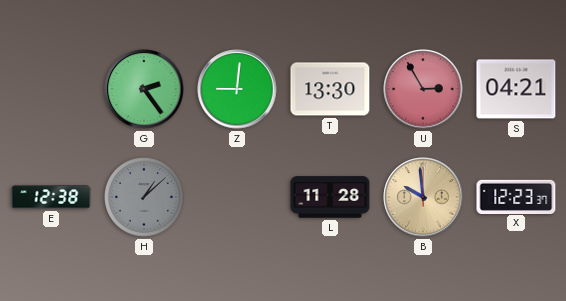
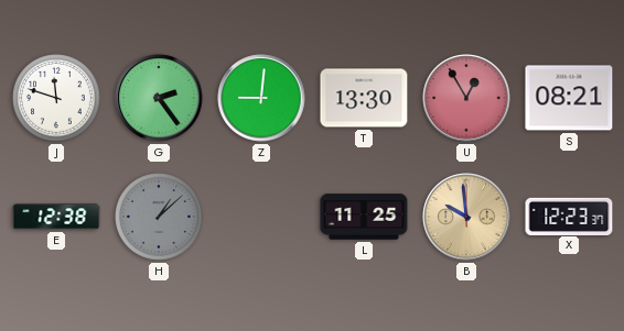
J: none -> 11:48
U: 2:55 -> 12:55
S: 04:21 -> 08:21
L: 11:28 -> 11:25
